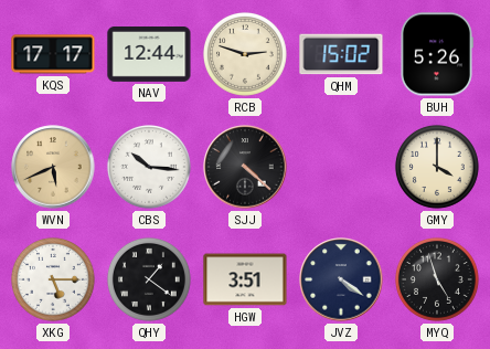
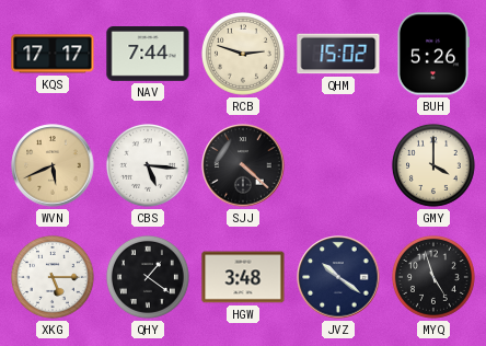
NAV: 12:44 -> 7:44
CBS: 10:16 -> 5:16
HGW: 3:51 -> 3:48
JVZ: 4:21 -> 10:21
